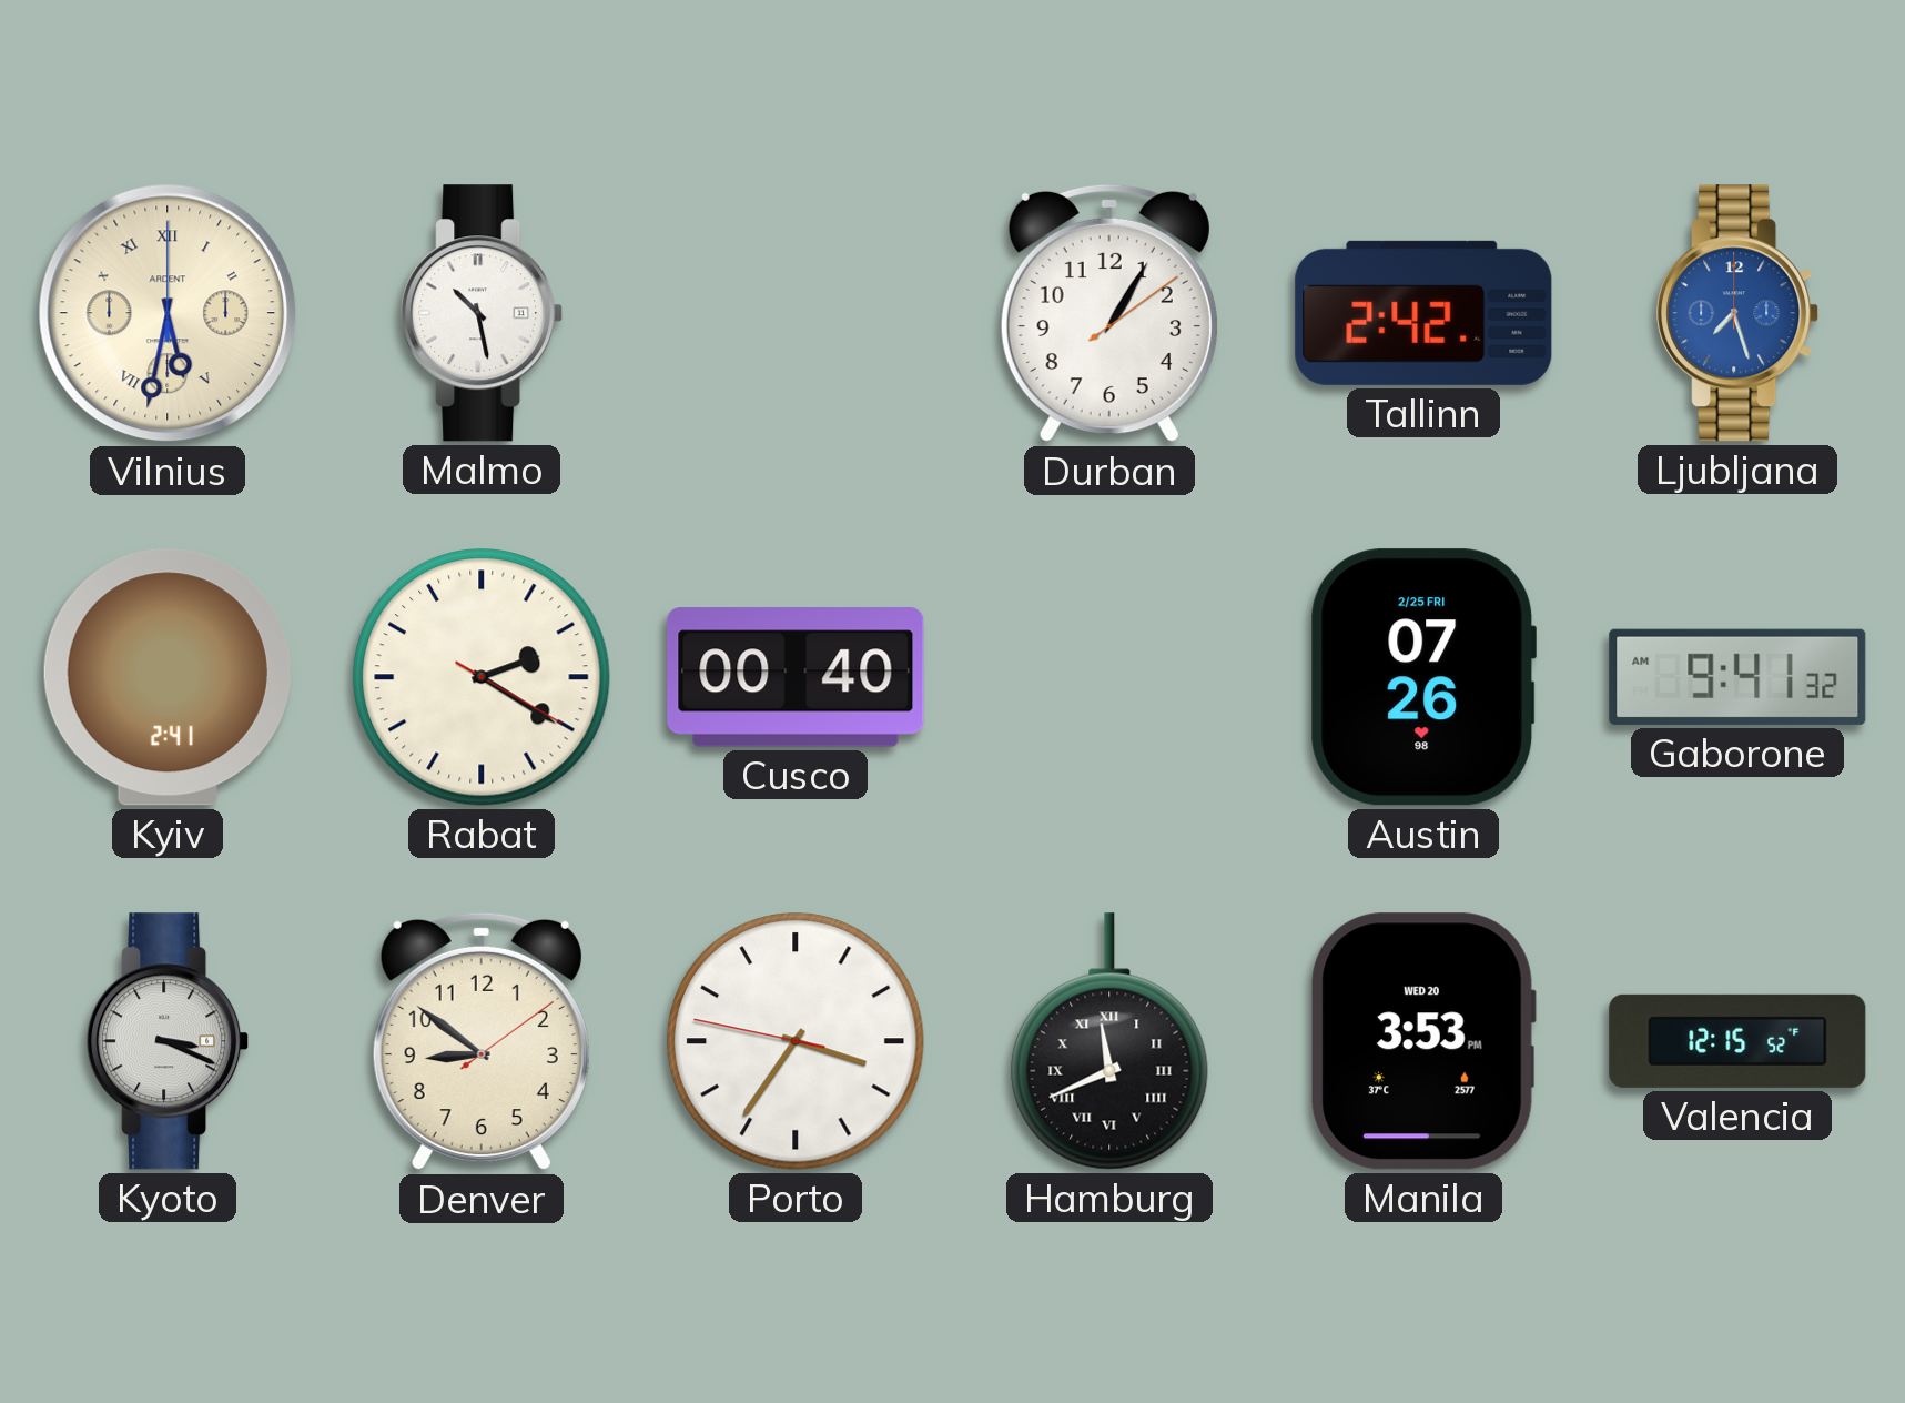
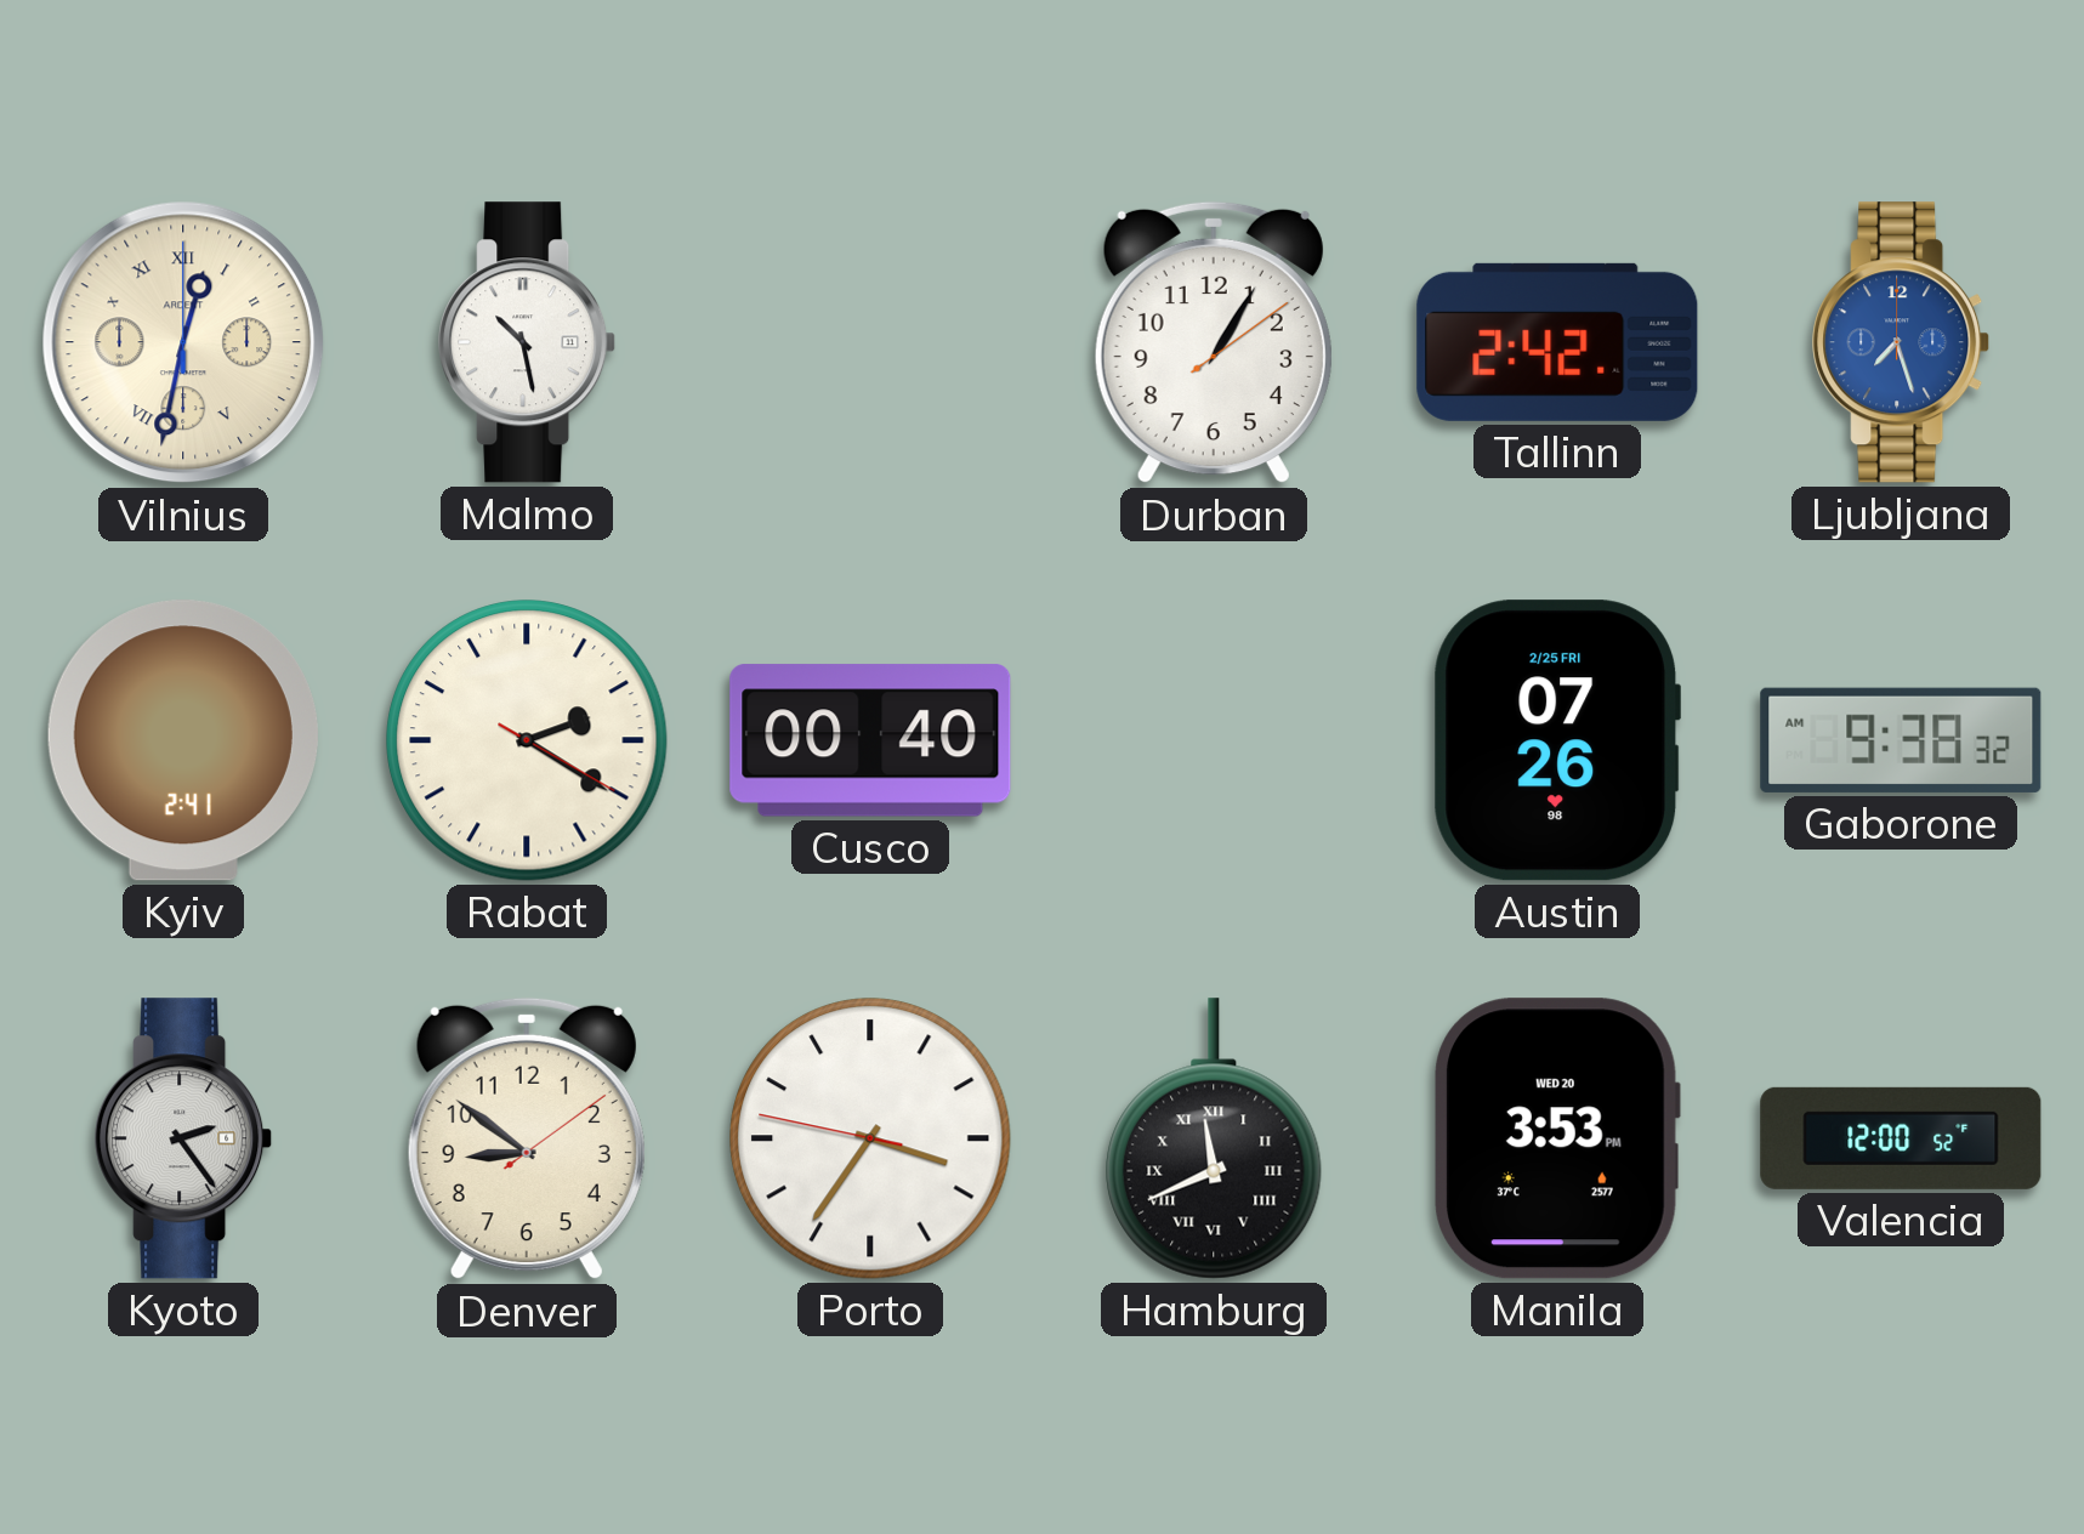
Vilnius: 5:32 -> 12:32
Gaborone: 9:41 -> 9:38
Kyoto: 3:19 -> 2:24
Valencia: 12:15 -> 12:00
